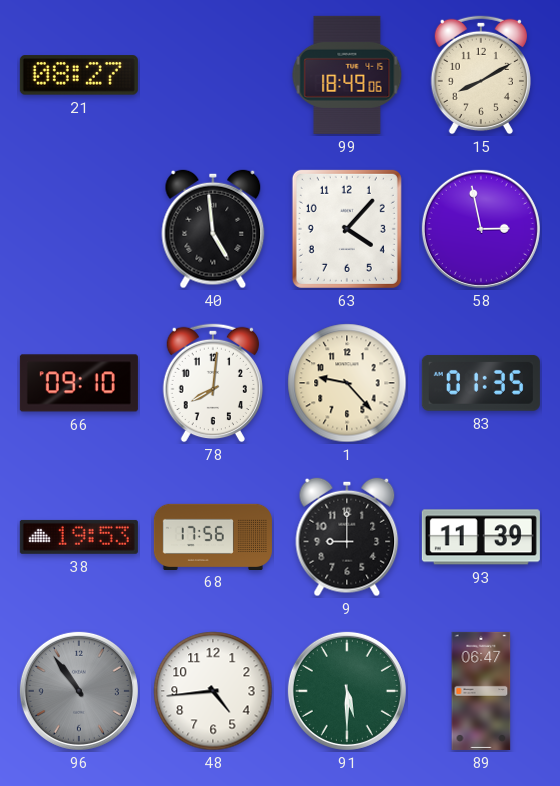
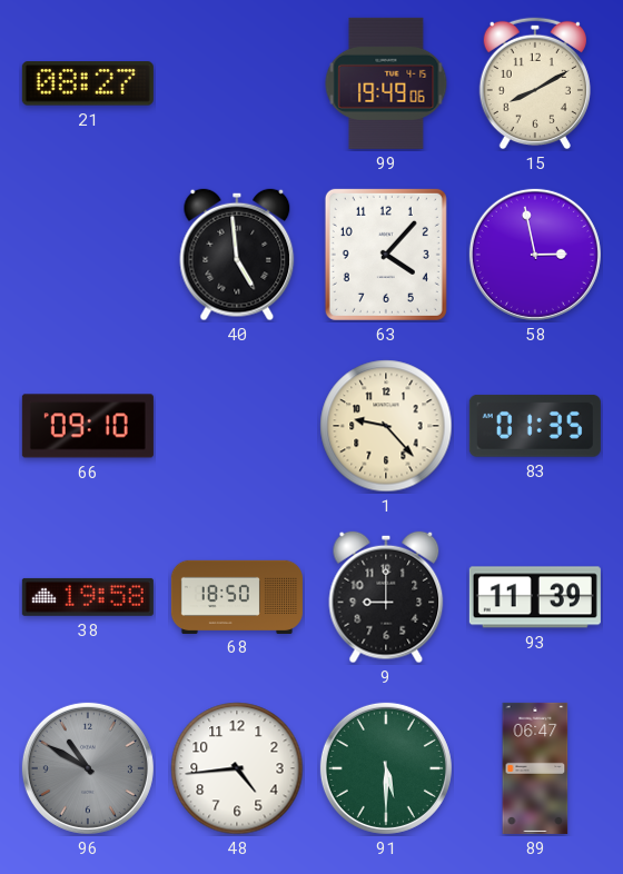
99: 18:49 -> 19:49
78: 8:01 -> none
38: 19:53 -> 19:58
68: 17:56 -> 18:50
96: 10:54 -> 10:50
